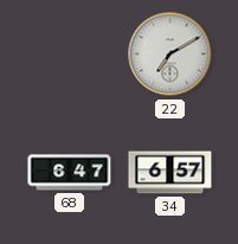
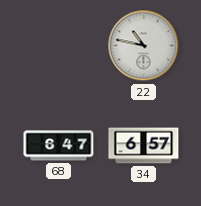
22: 7:10 -> 10:47
